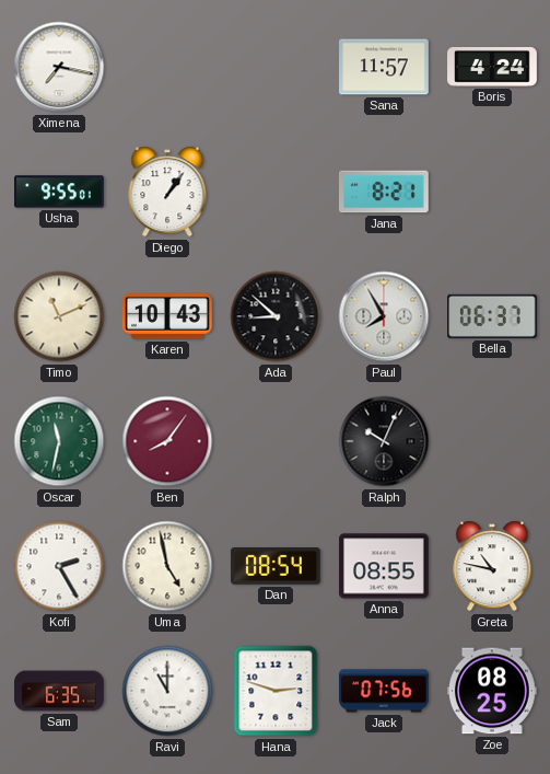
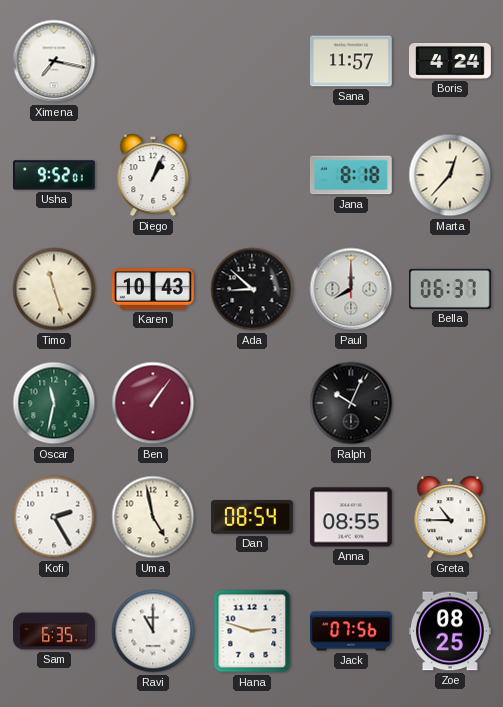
Usha: 9:55 -> 9:52
Diego: 1:06 -> 1:04
Jana: 8:21 -> 8:18
Marta: none -> 12:37
Timo: 11:11 -> 11:27
Paul: 7:55 -> 8:00
Ben: 8:06 -> 1:06
Greta: 10:47 -> 10:45
